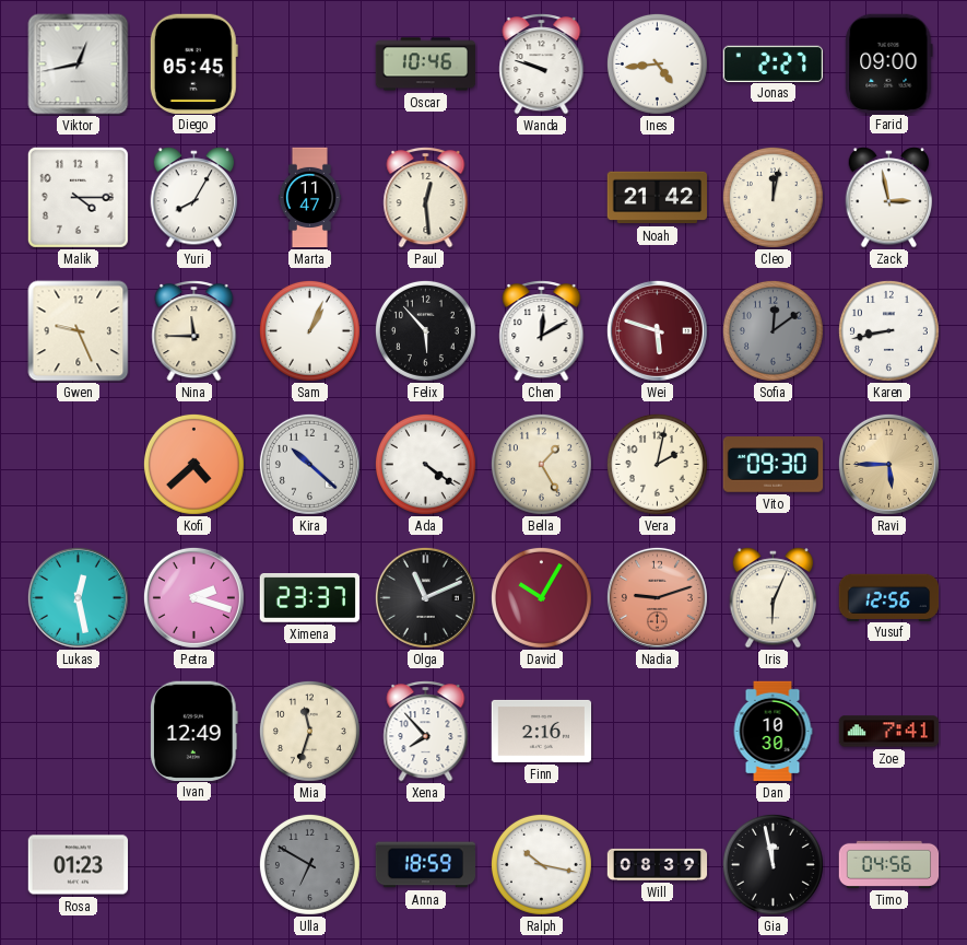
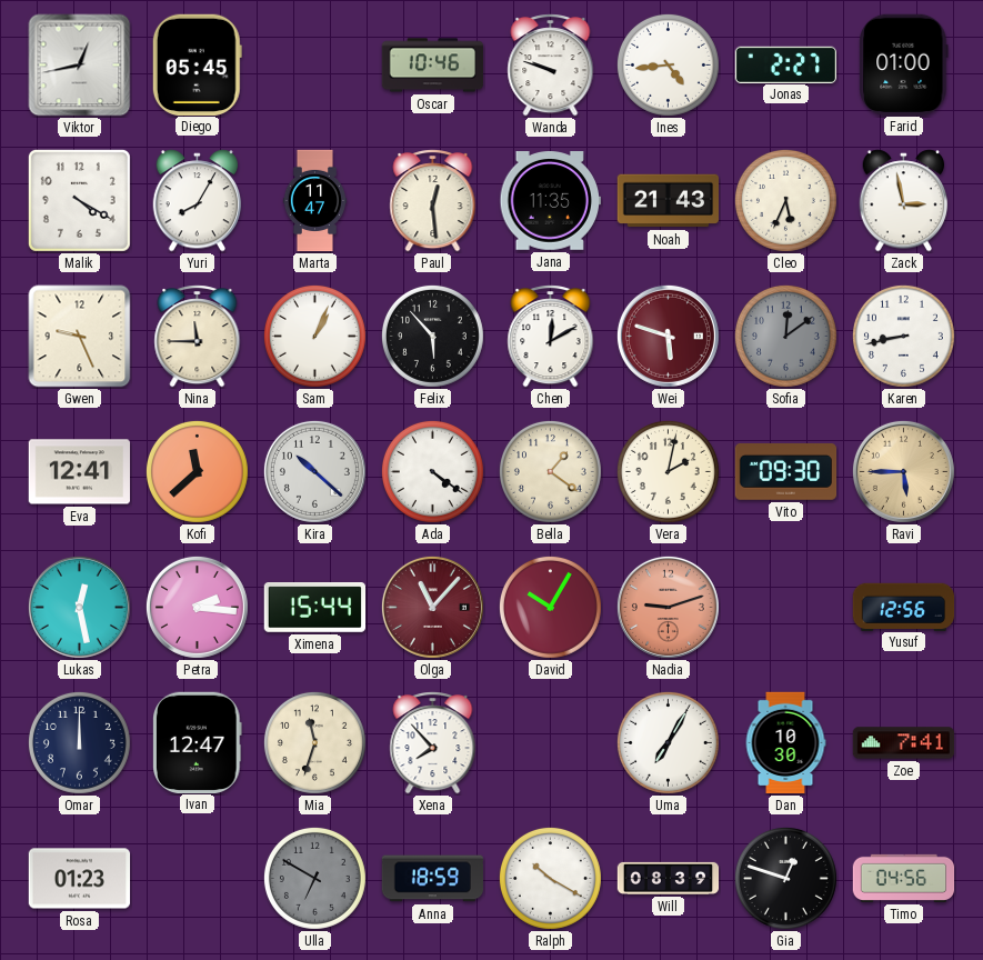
Farid: 09:00 -> 01:00
Malik: 4:15 -> 4:20
Jana: none -> 11:35
Noah: 21:42 -> 21:43
Cleo: 12:02 -> 5:34
Eva: none -> 12:41
Kofi: 4:38 -> 11:38
Bella: 1:25 -> 1:21
Petra: 2:18 -> 2:16
Ximena: 23:37 -> 15:44
Olga: 11:11 -> 11:07
Olga dial: black -> burgundy
Iris: 6:04 -> none
Omar: none -> 12:00
Ivan: 12:49 -> 12:47
Finn: 2:16 -> none
Uma: none -> 7:05
Ralph: 10:17 -> 10:20
Gia: 11:58 -> 12:48
